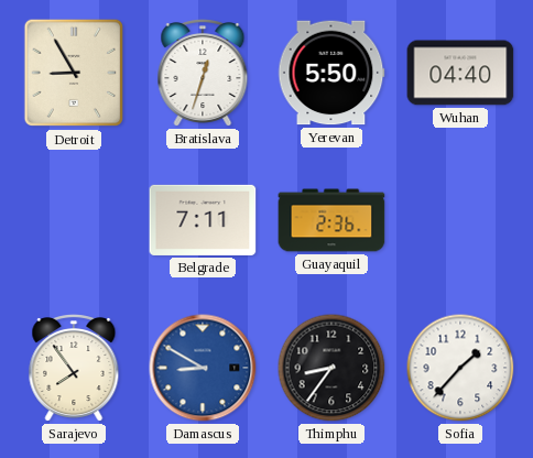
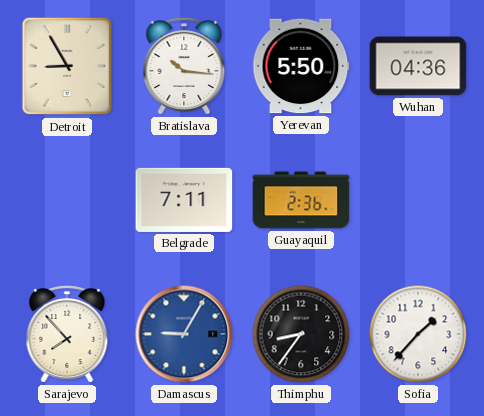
Bratislava: 12:33 -> 10:16
Wuhan: 04:40 -> 04:36
Sarajevo: 7:54 -> 7:53
Damascus: 8:50 -> 9:05
